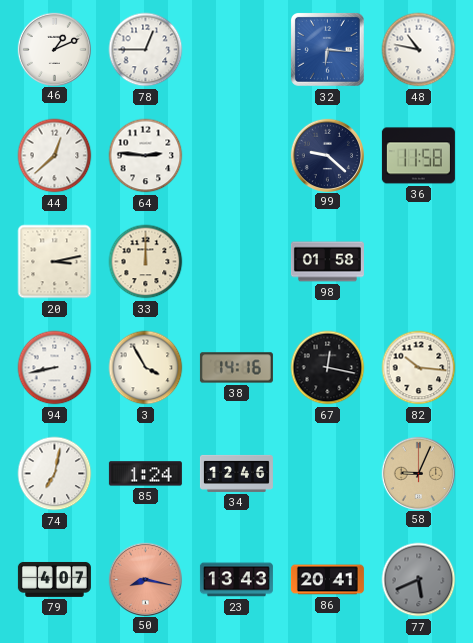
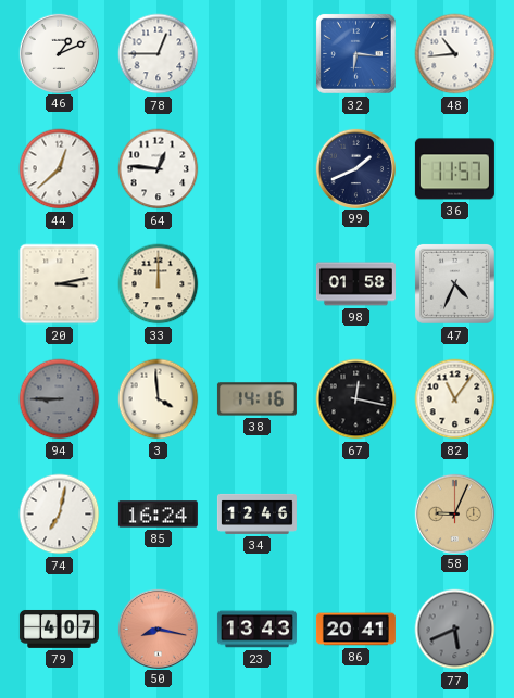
48: 10:47 -> 10:44
64: 2:46 -> 12:46
99: 9:22 -> 1:41
36: 11:58 -> 11:57
47: none -> 4:34
94: 8:43 -> 8:45
94 dial: white -> grey
3: 3:55 -> 3:59
82: 10:16 -> 11:06
85: 1:24 -> 16:24
